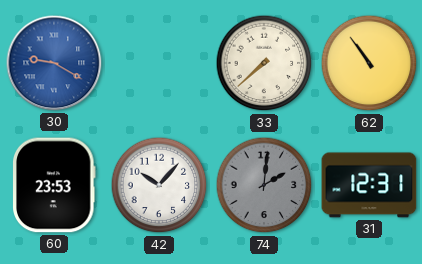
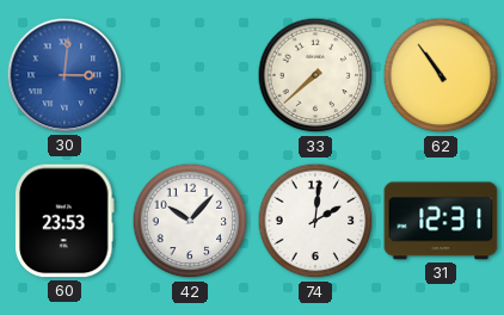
30: 9:20 -> 3:01
74 dial: grey -> white
